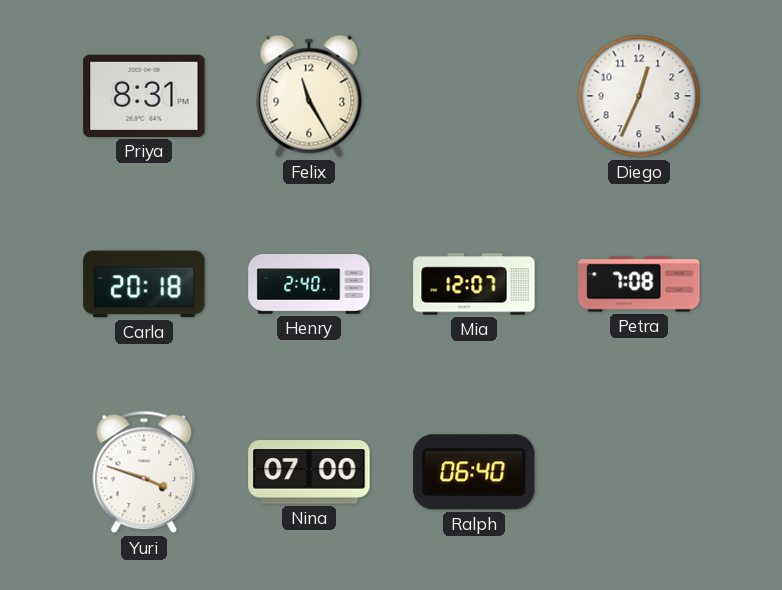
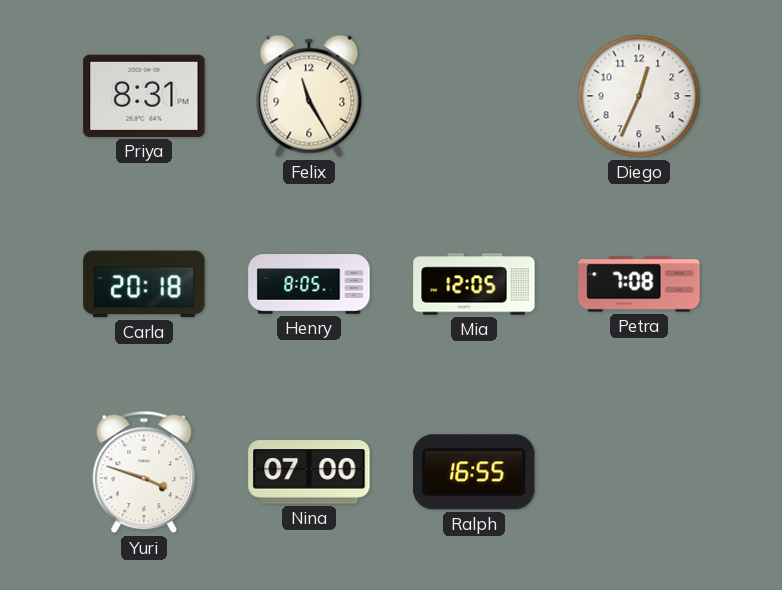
Henry: 2:40 -> 8:05
Mia: 12:07 -> 12:05
Ralph: 06:40 -> 16:55
